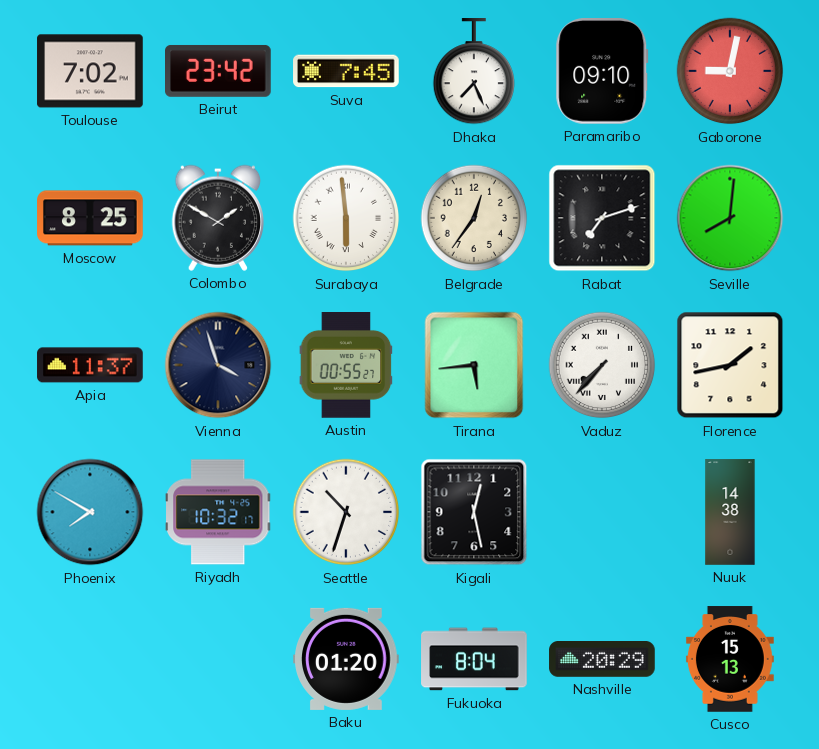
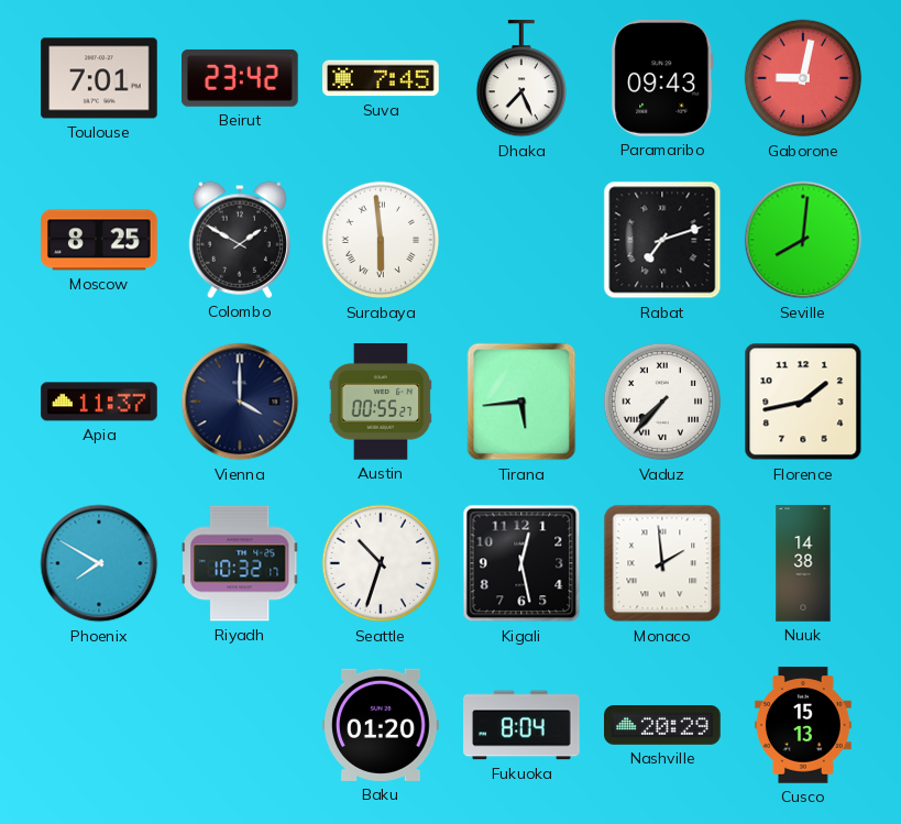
Toulouse: 7:02 -> 7:01
Paramaribo: 09:10 -> 09:43
Belgrade: 12:36 -> none
Vienna: 3:57 -> 4:00
Monaco: none -> 1:59
